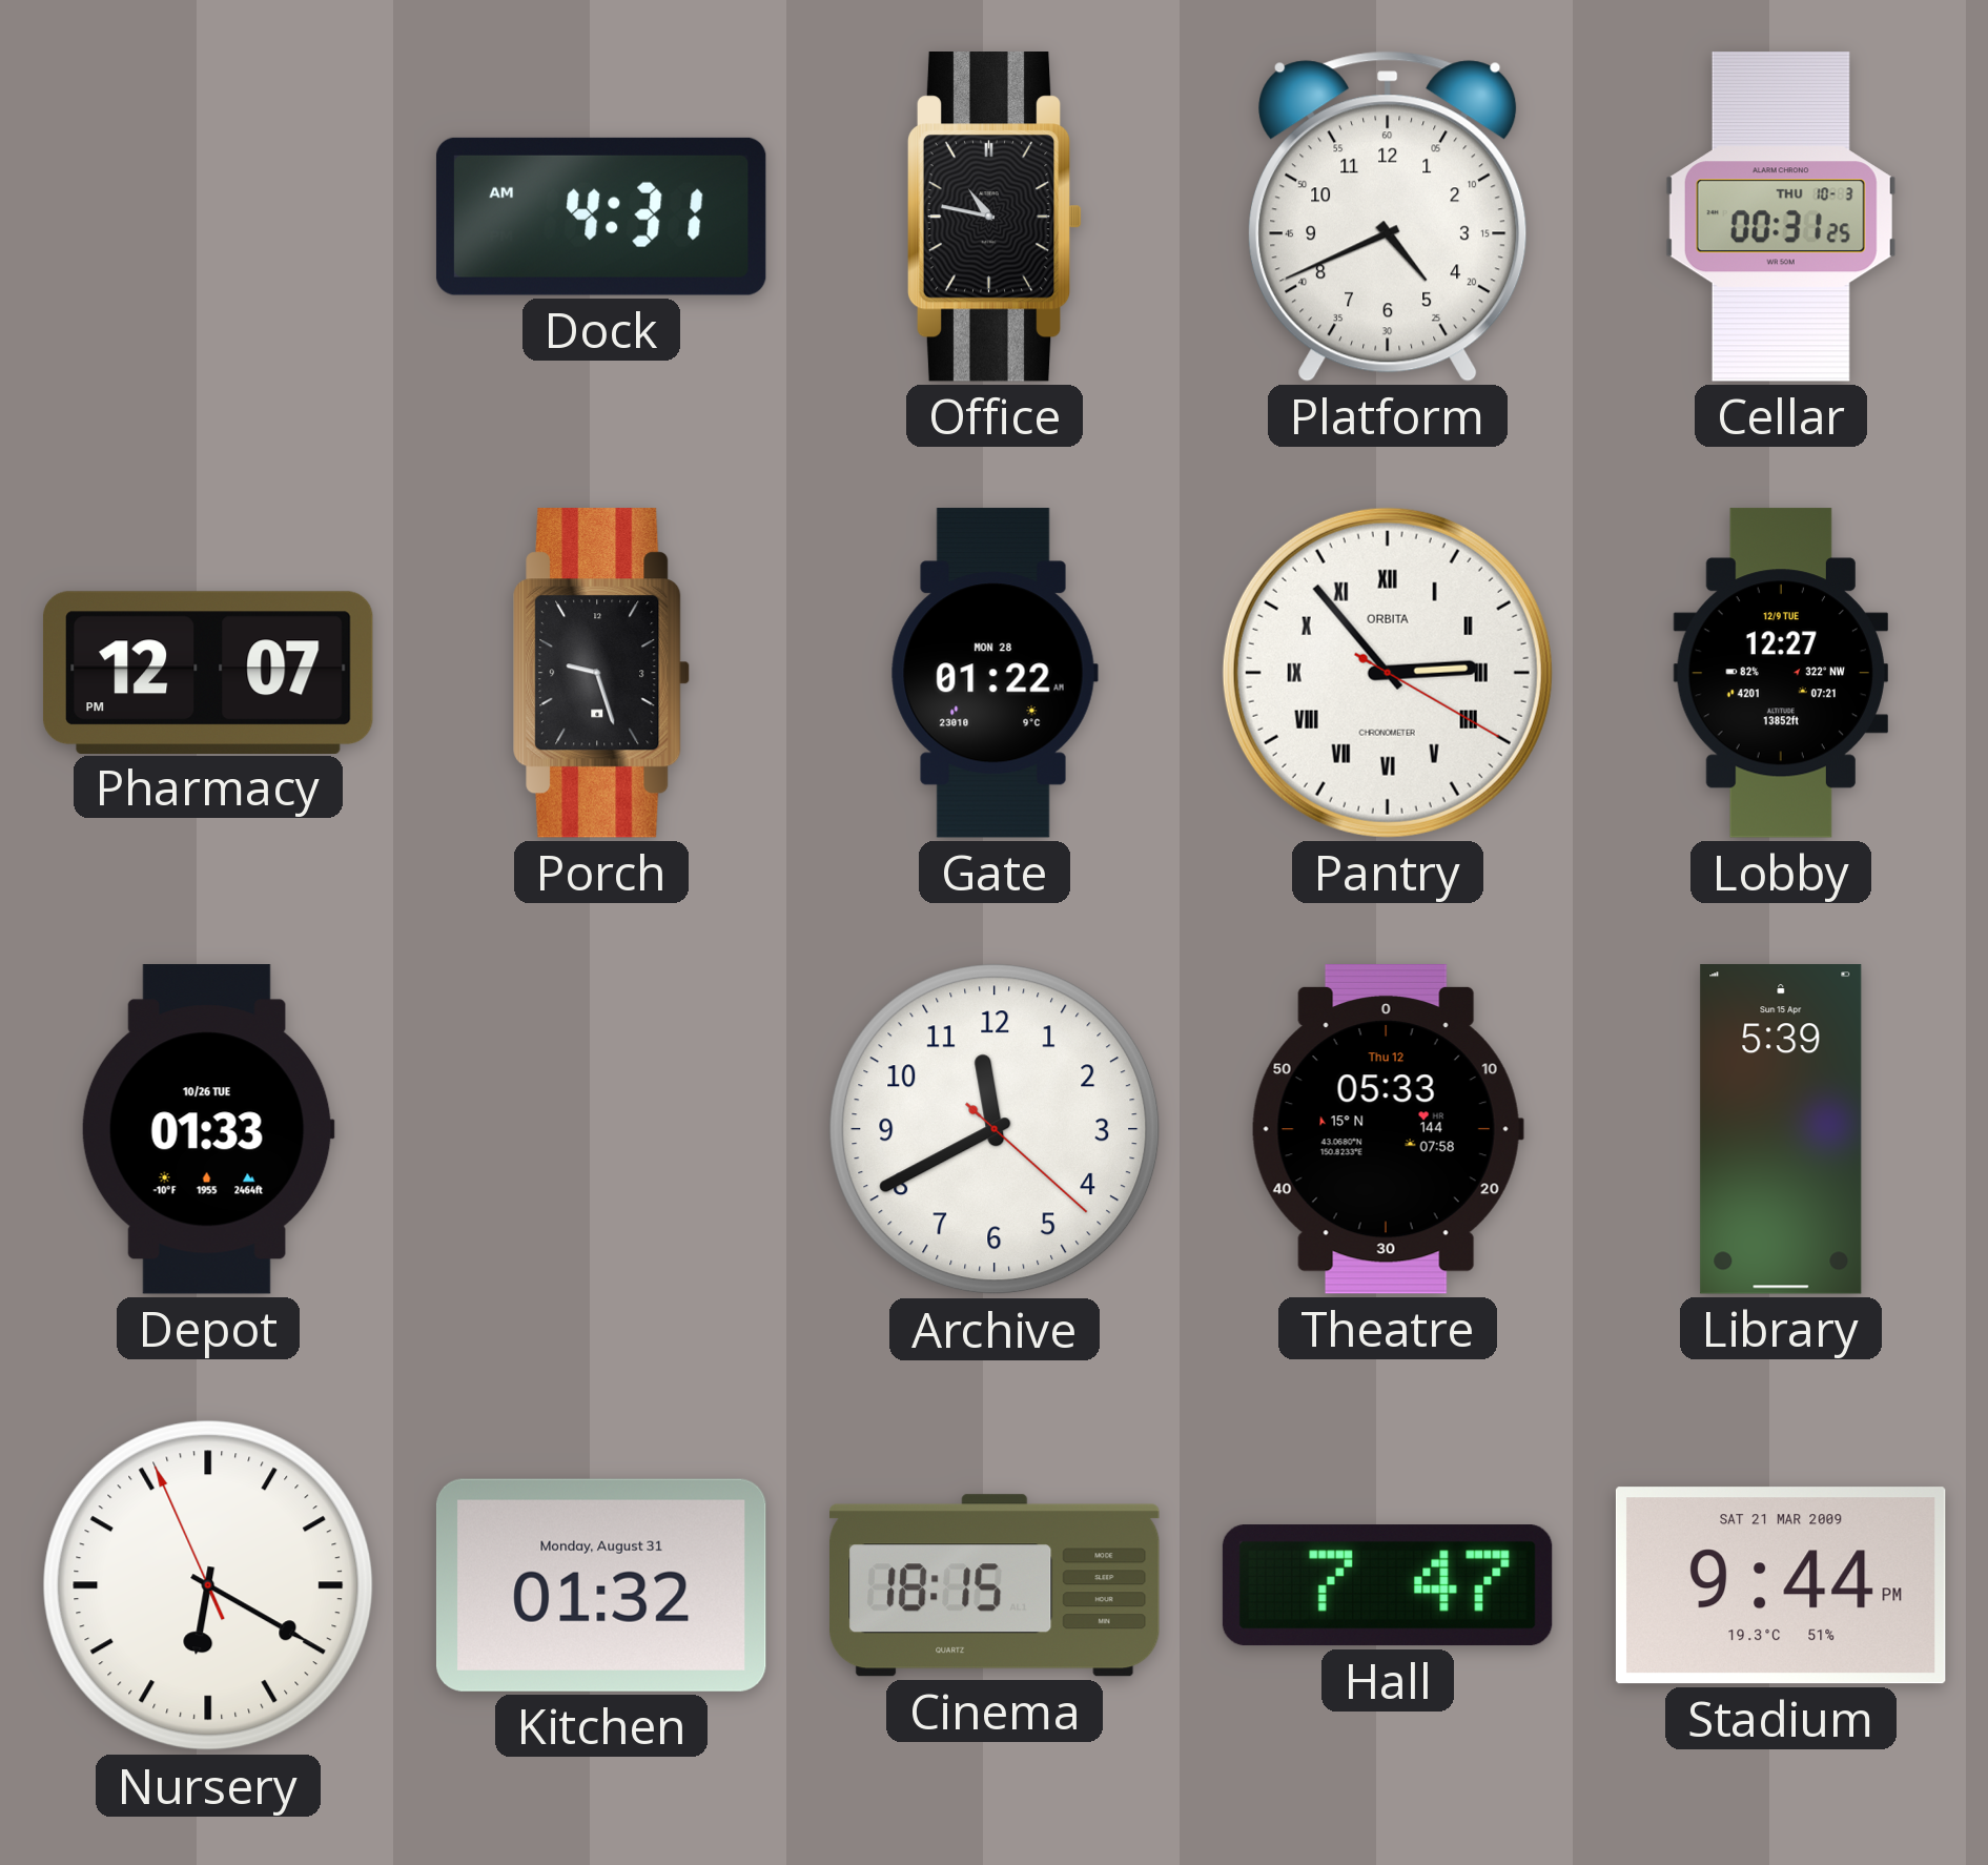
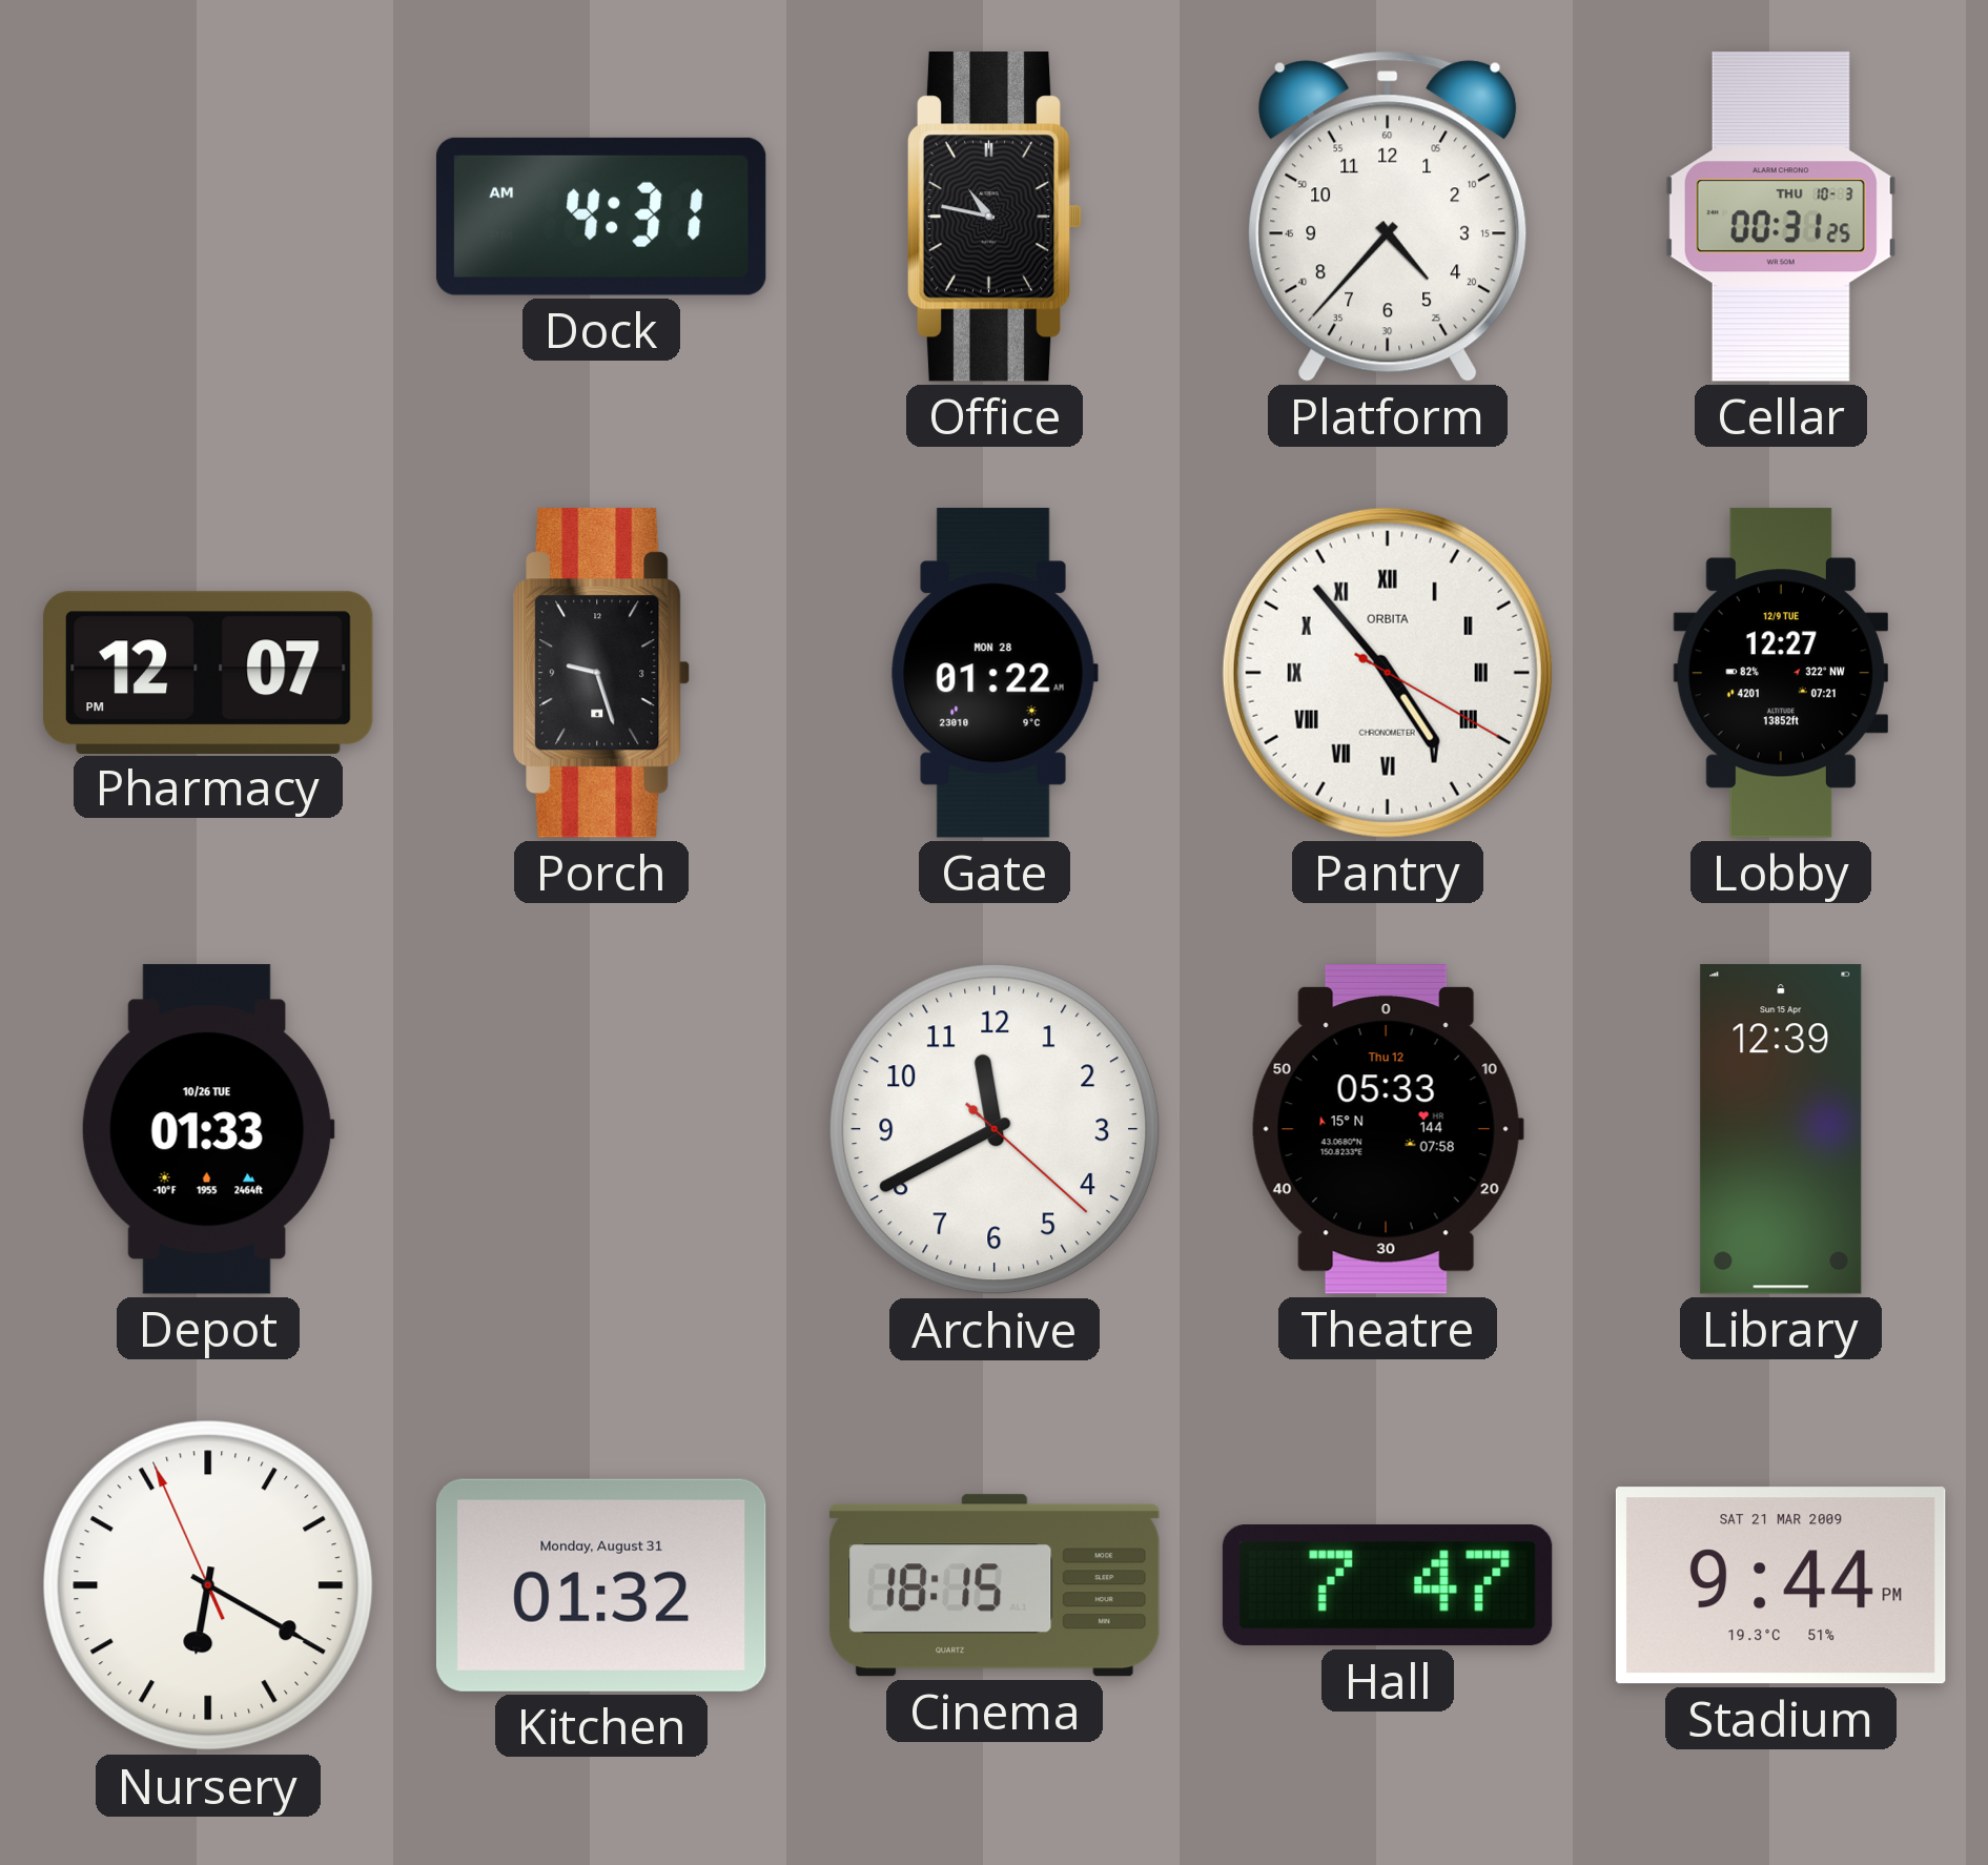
Platform: 4:41 -> 4:37
Pantry: 2:53 -> 4:53
Library: 5:39 -> 12:39
